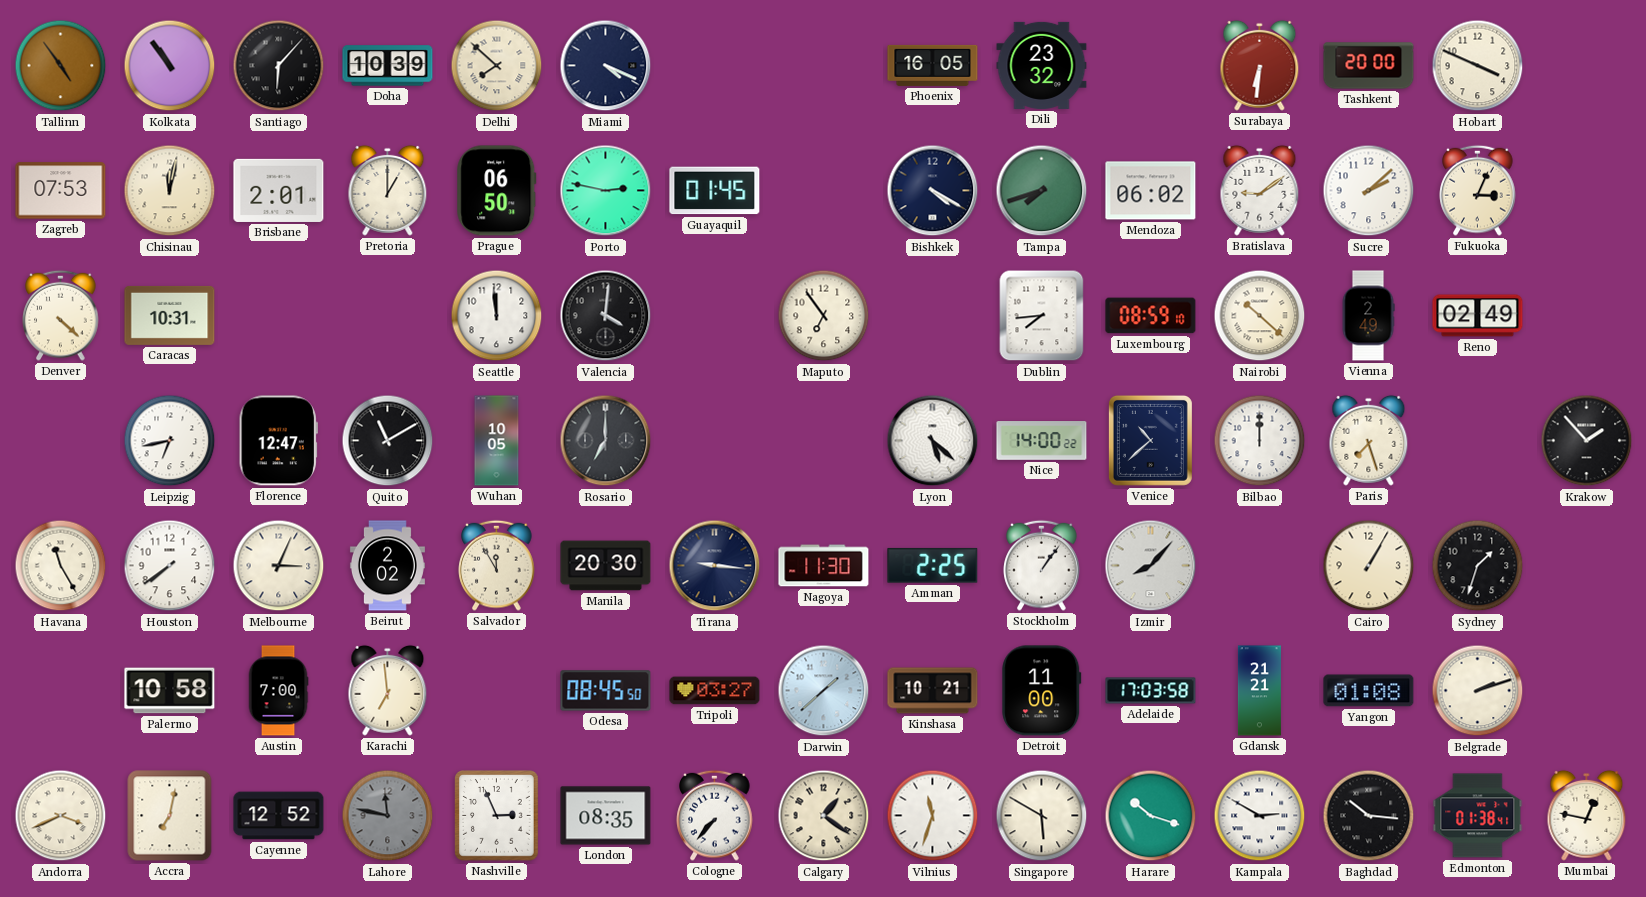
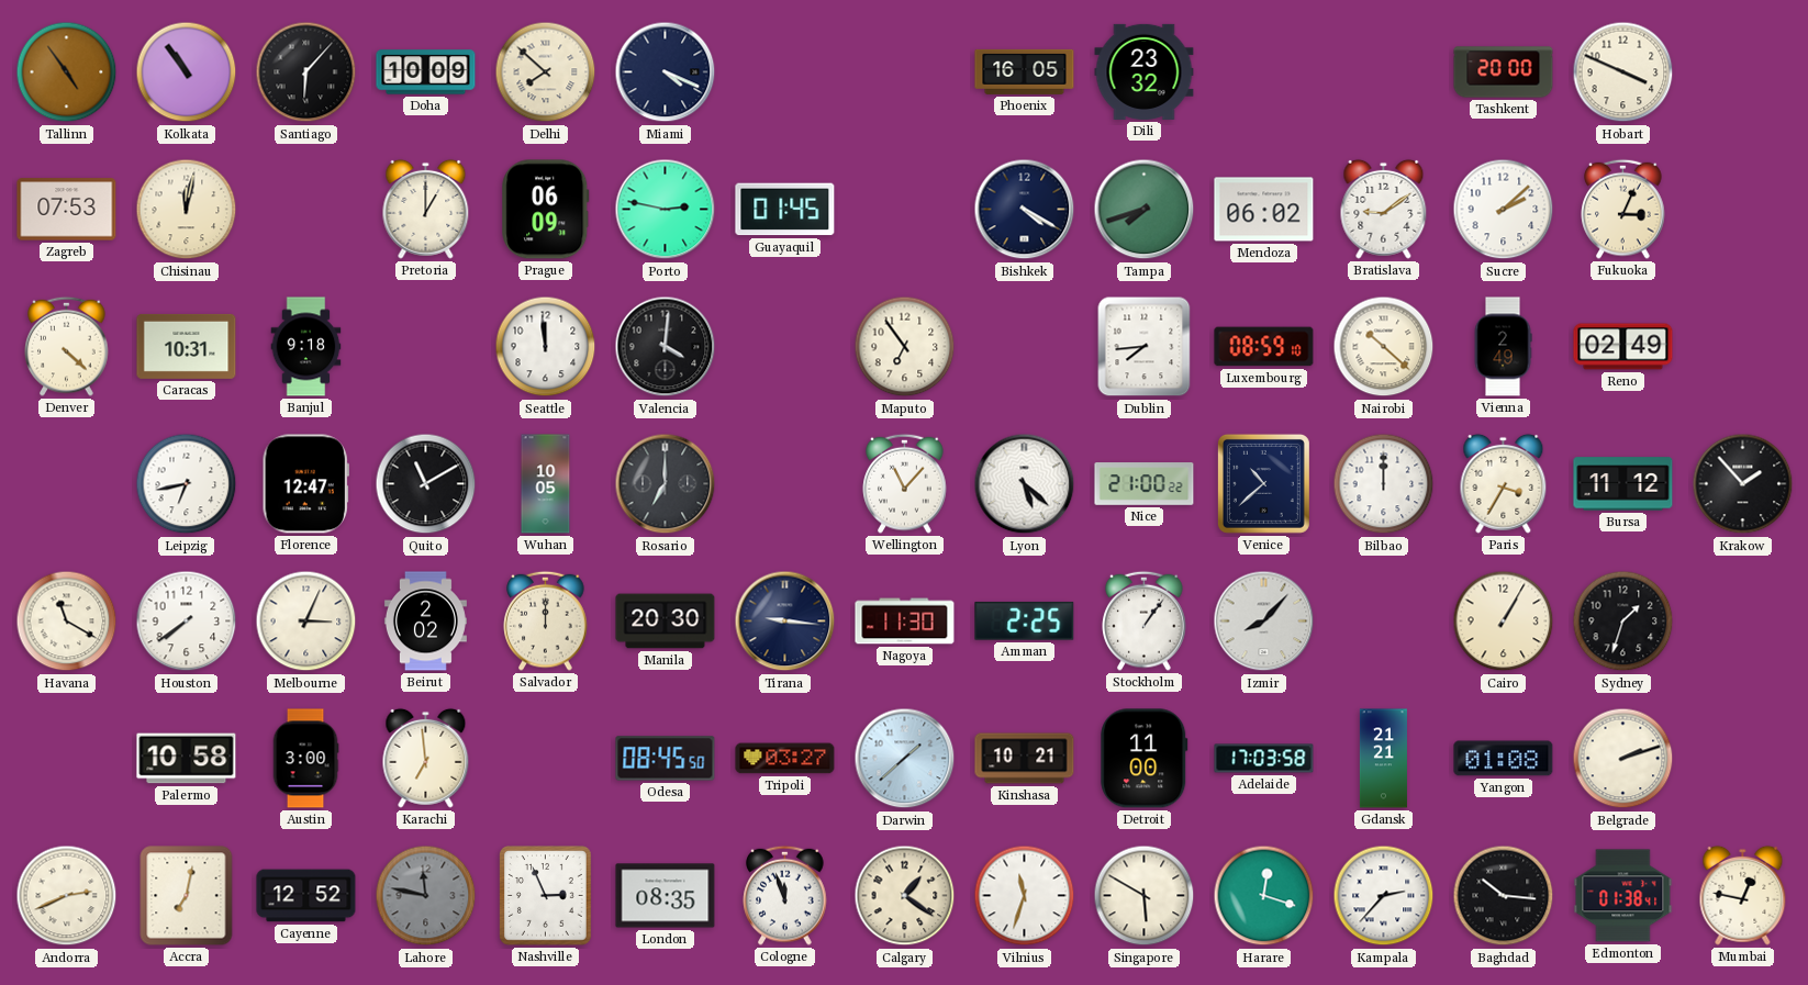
Doha: 10:39 -> 10:09
Surabaya: 6:31 -> none
Brisbane: 2:01 -> none
Prague: 06:50 -> 06:09
Banjul: none -> 9:18
Wellington: none -> 11:07
Nice: 14:00 -> 21:00
Paris: 7:27 -> 3:35
Bursa: none -> 11:12
Havana: 11:25 -> 11:20
Salvador: 11:55 -> 12:00
Austin: 7:00 -> 3:00
Andorra: 3:41 -> 2:41
Cologne: 7:37 -> 11:57
Harare: 10:18 -> 12:18
Kampala: 2:50 -> 2:37
